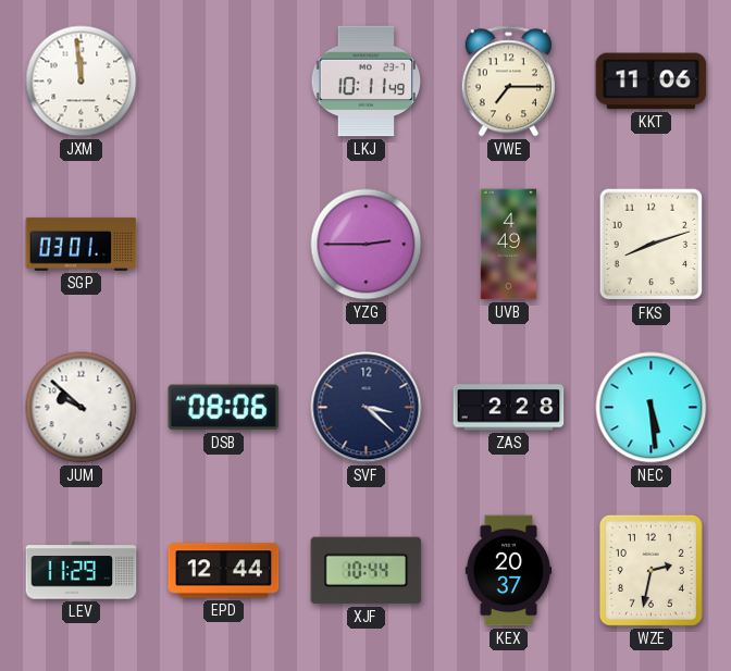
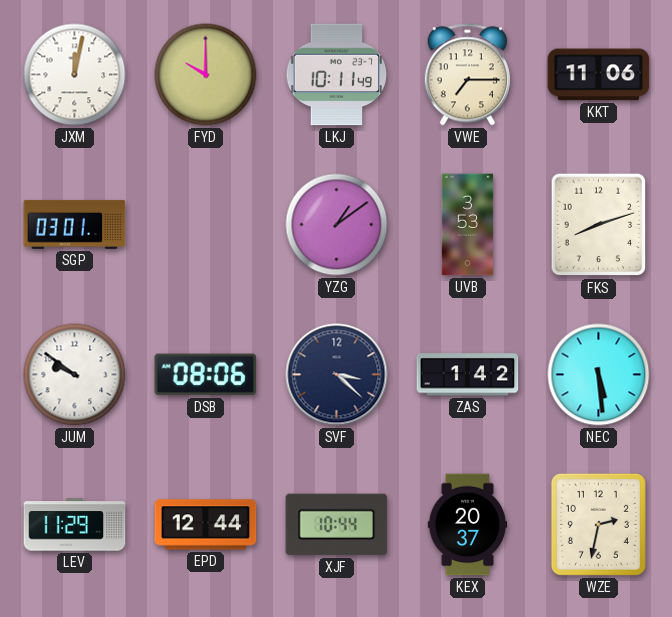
JXM: 11:59 -> 12:02
FYD: none -> 10:00
YZG: 2:45 -> 1:09
UVB: 4:49 -> 3:53
JUM: 9:52 -> 9:51
ZAS: 2:28 -> 1:42
